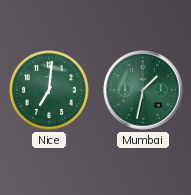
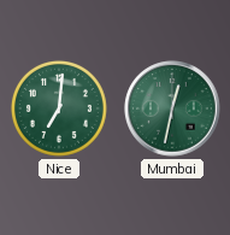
Mumbai: 1:32 -> 12:32
